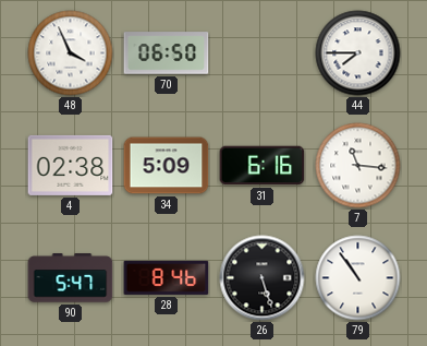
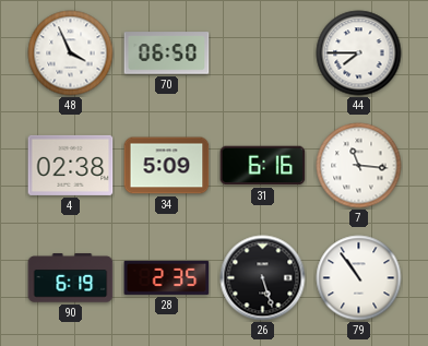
90: 5:47 -> 6:19
28: 8:46 -> 2:35
